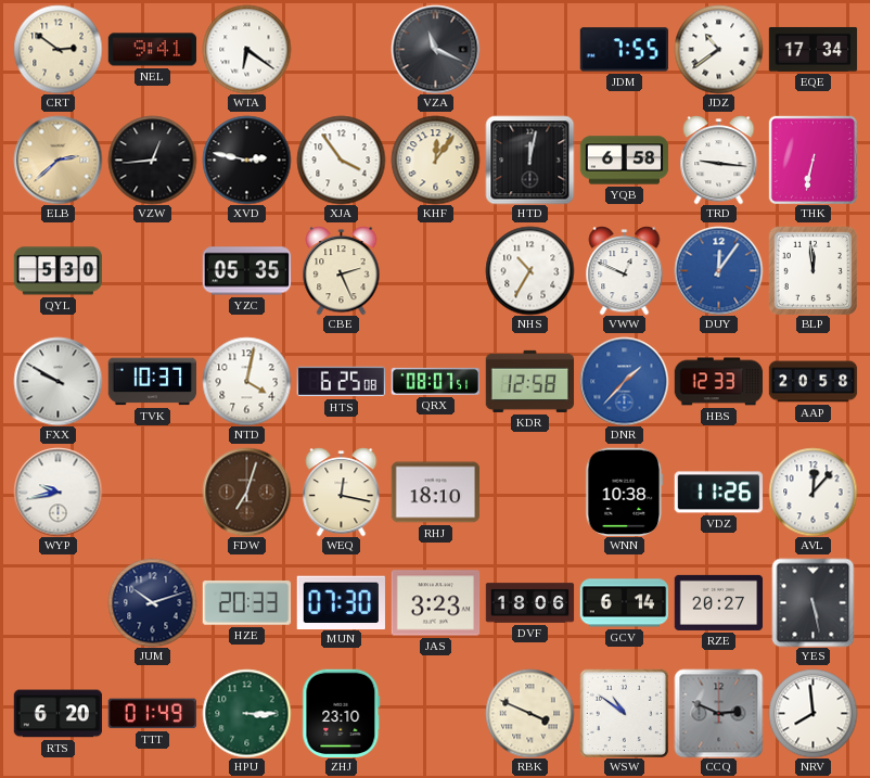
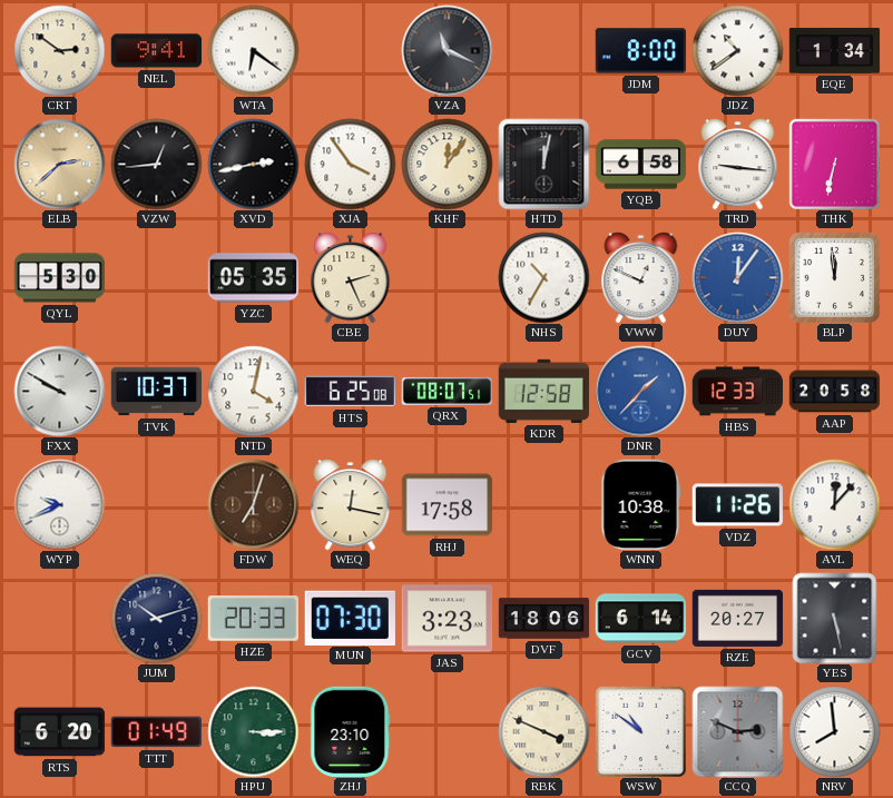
JDM: 7:55 -> 8:00
EQE: 17:34 -> 1:34
XVD: 2:47 -> 2:43
WYP: 9:43 -> 9:41
RHJ: 18:10 -> 17:58
